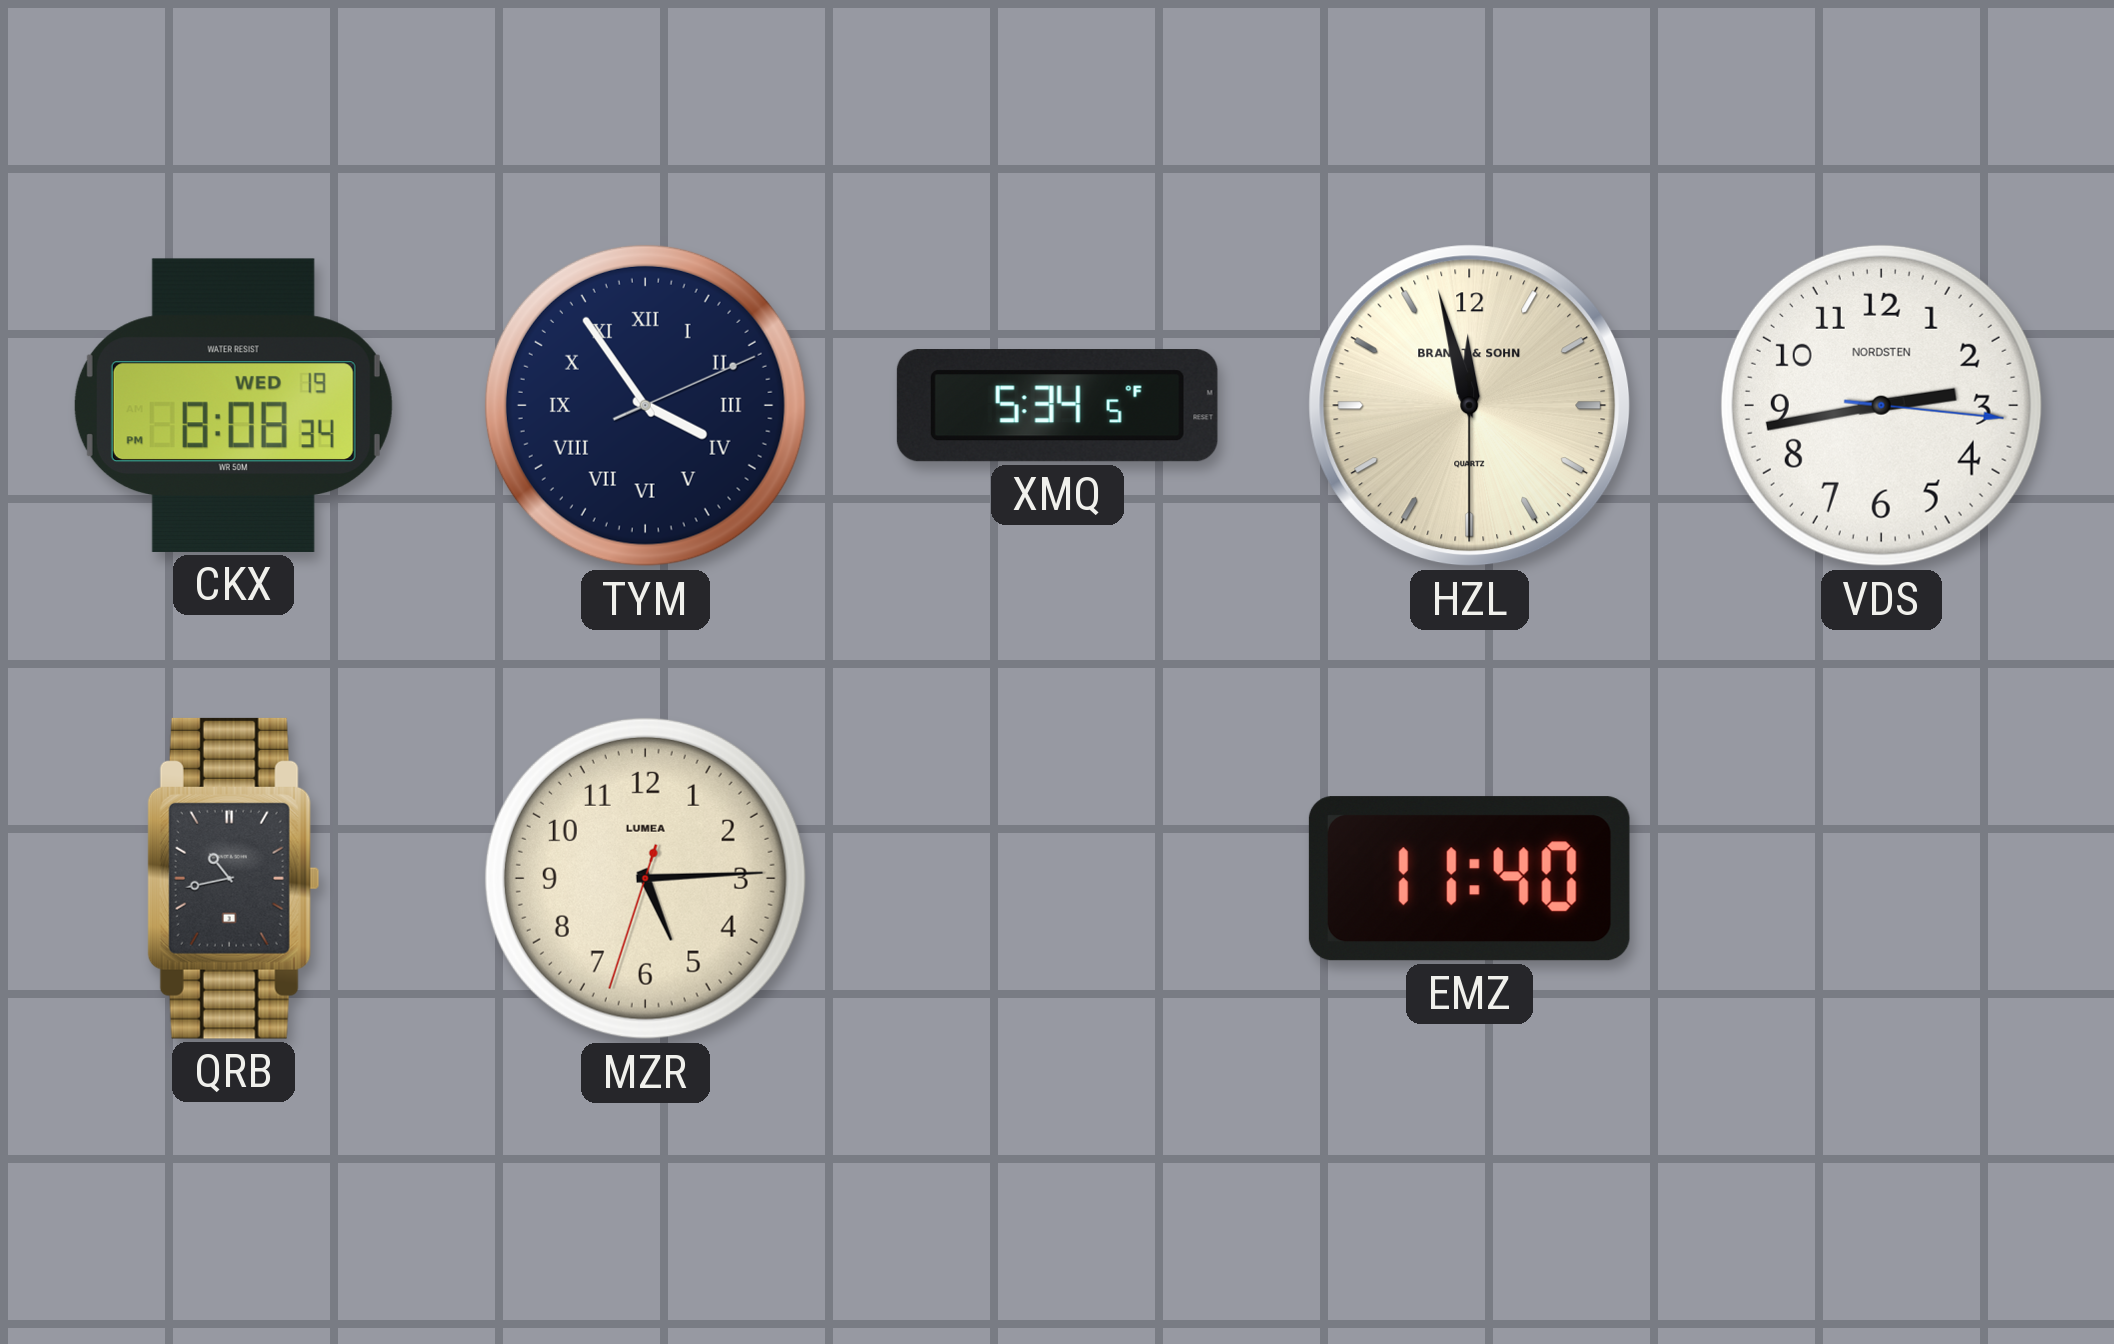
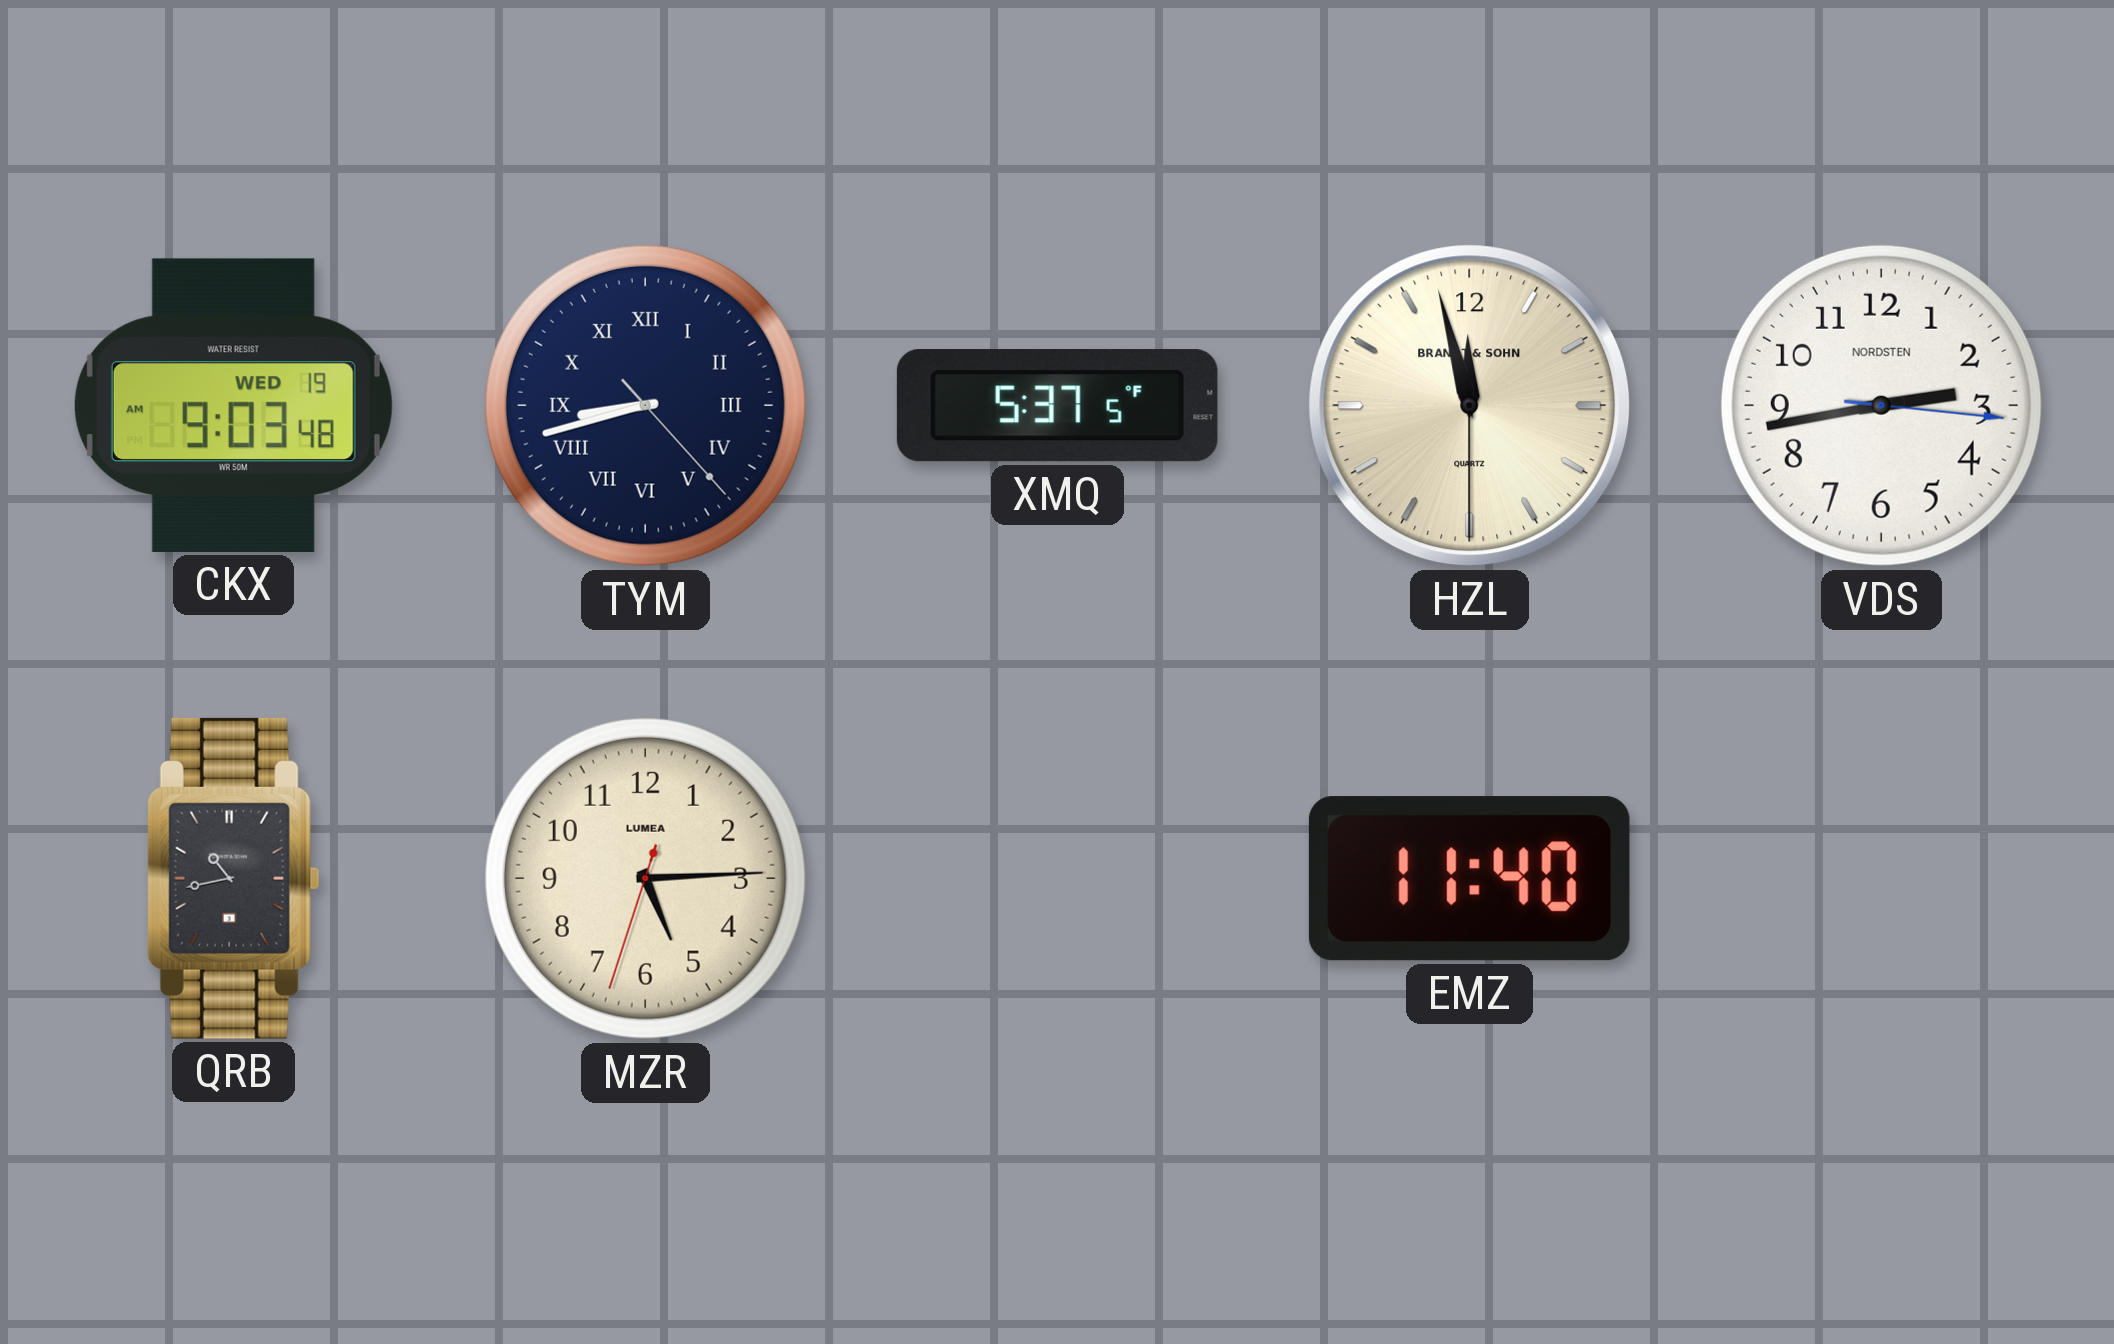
CKX: 8:08 -> 9:03
TYM: 3:54 -> 8:42
XMQ: 5:34 -> 5:37
